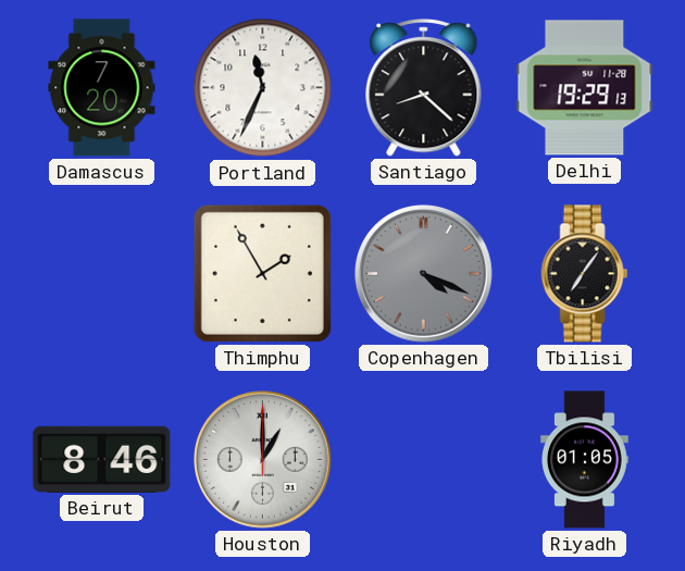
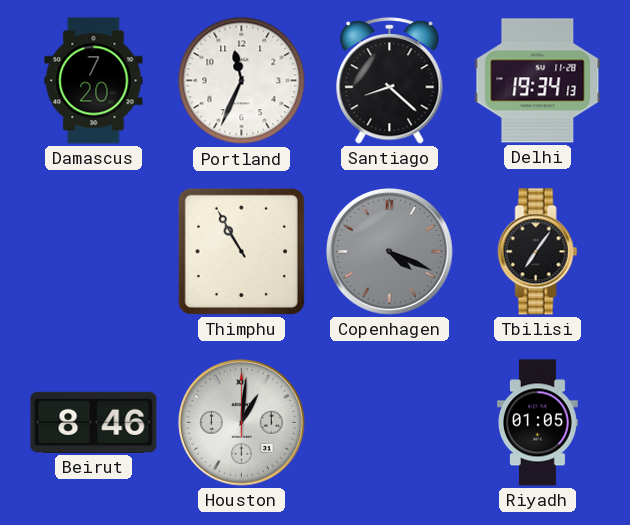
Delhi: 19:29 -> 19:34
Thimphu: 1:55 -> 10:55
Houston: 1:00 -> 1:01
